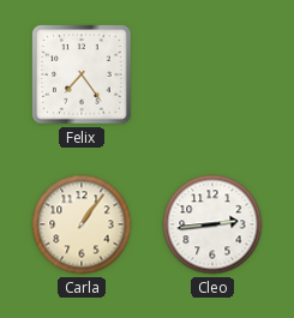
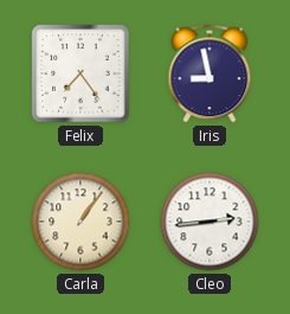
Iris: none -> 8:58
